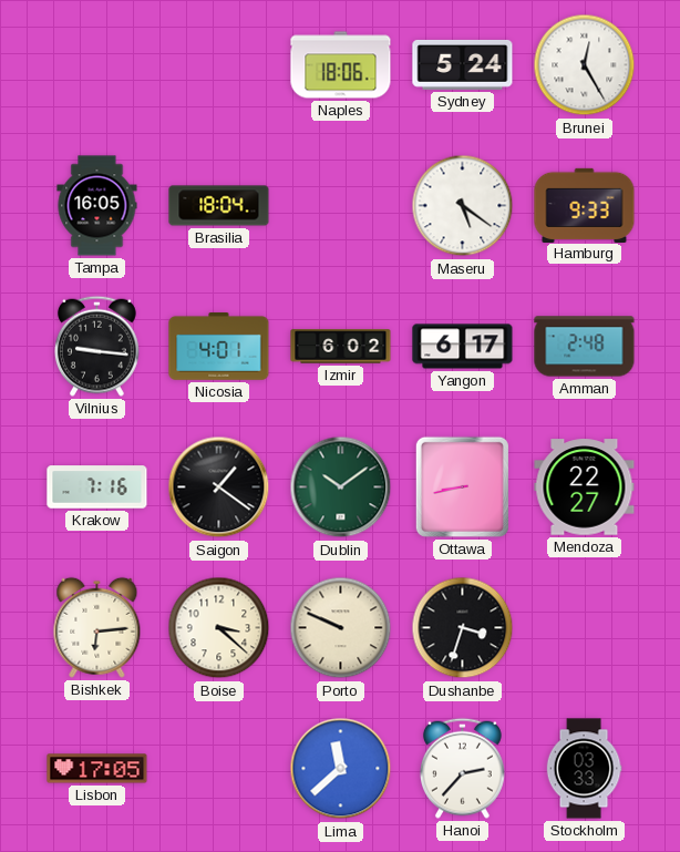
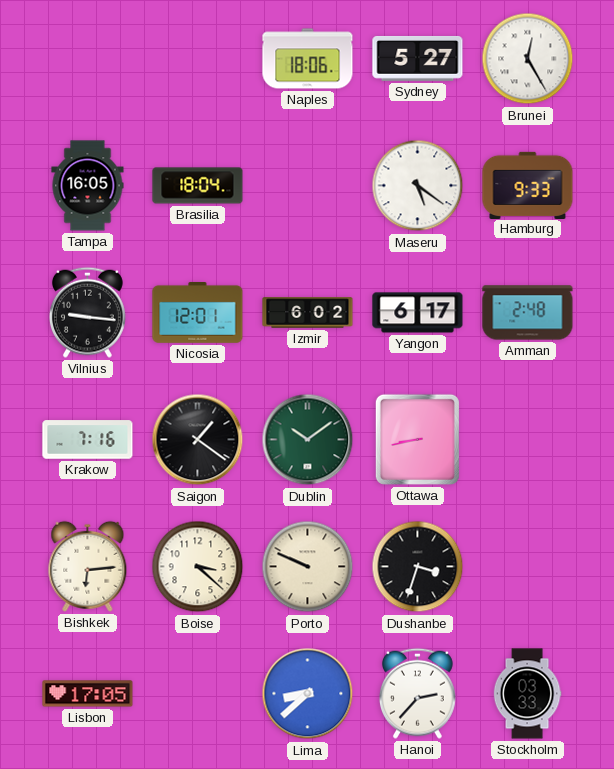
Sydney: 5:24 -> 5:27
Nicosia: 4:01 -> 12:01
Mendoza: 22:27 -> none
Lima: 11:38 -> 8:38
